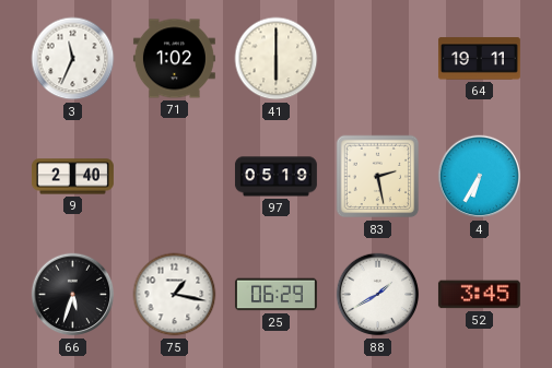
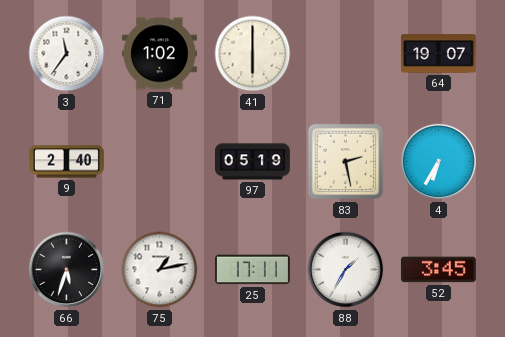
3: 11:34 -> 11:36
64: 19:11 -> 19:07
75: 1:17 -> 1:13
25: 06:29 -> 17:11
88: 1:40 -> 1:35
